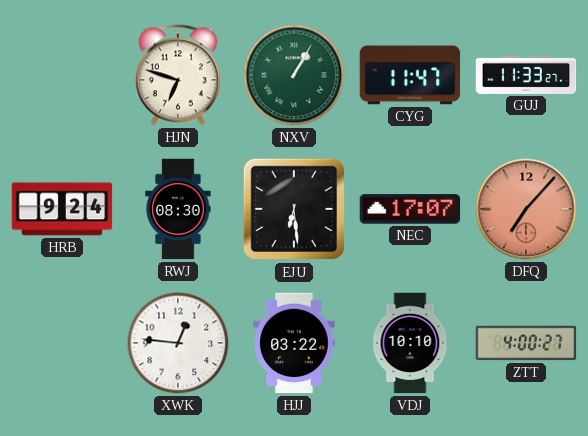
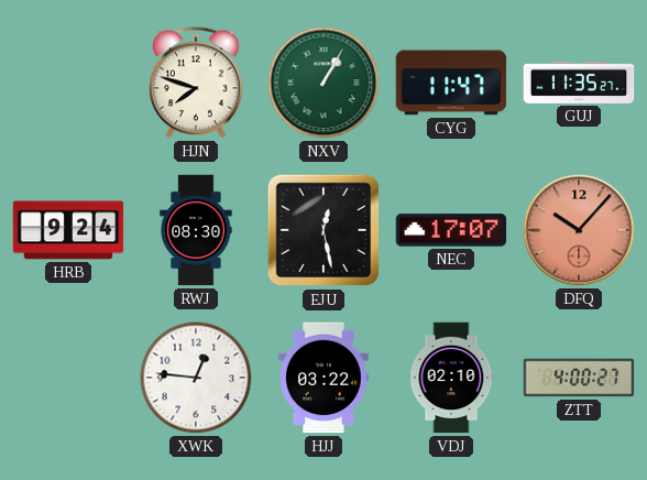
HJN: 6:48 -> 7:48
GUJ: 11:33 -> 11:35
EJU: 6:29 -> 12:28
DFQ: 7:07 -> 10:07
VDJ: 10:10 -> 02:10
